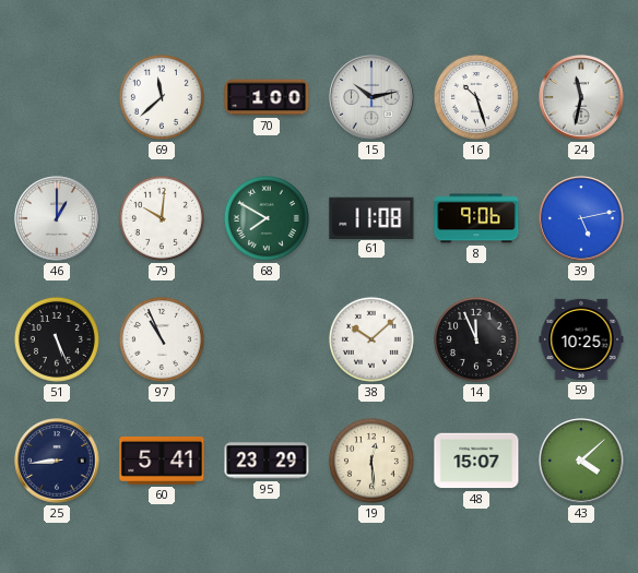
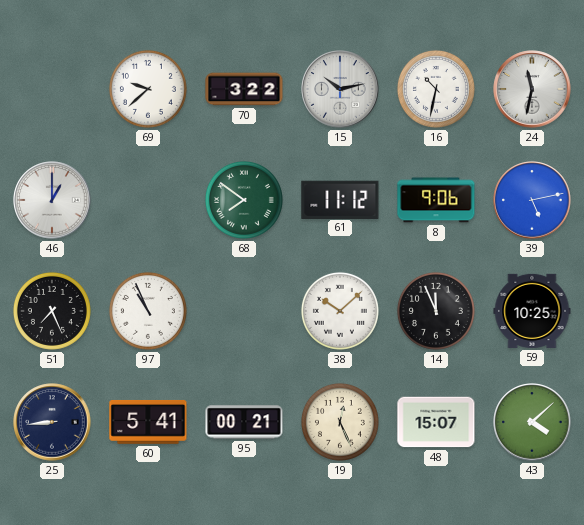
69: 11:38 -> 9:38
70: 1:00 -> 3:22
16: 10:27 -> 10:32
79: 10:01 -> none
68: 7:50 -> 7:51
61: 11:08 -> 11:12
51: 5:26 -> 7:26
95: 23:29 -> 00:21
19: 12:29 -> 12:26
